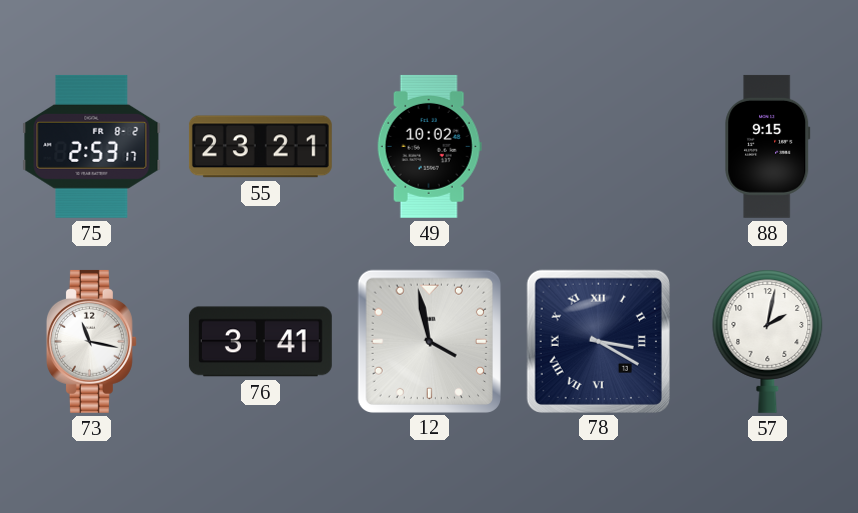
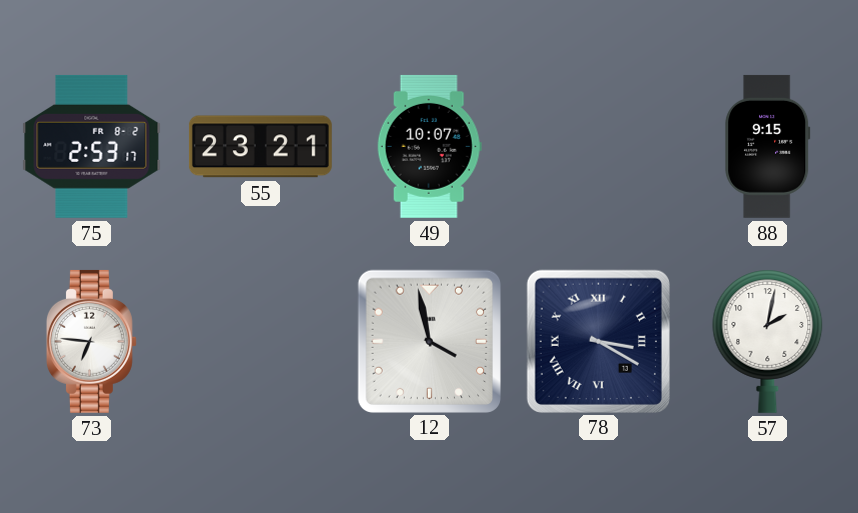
49: 10:02 -> 10:07
73: 11:17 -> 6:46
76: 3:41 -> none
